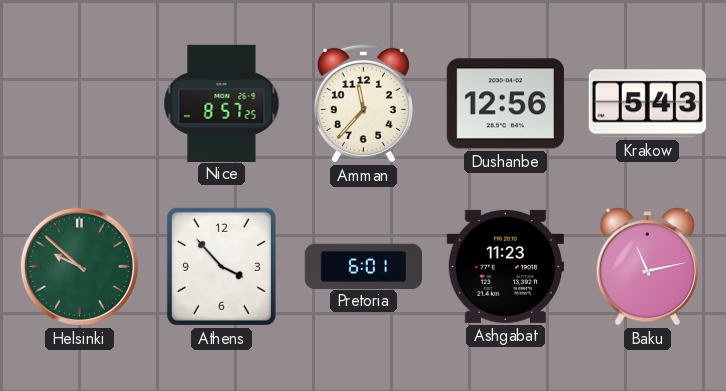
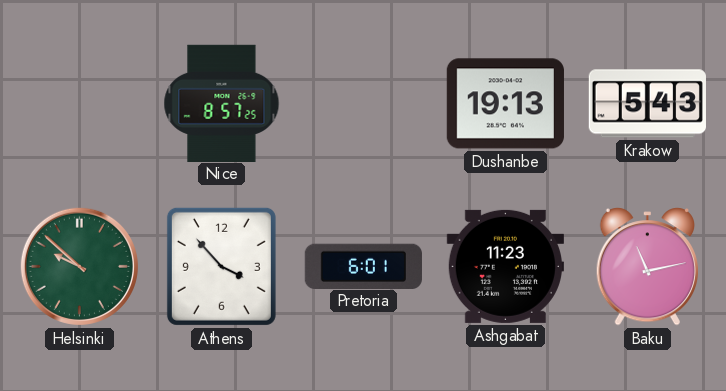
Amman: 11:37 -> none
Dushanbe: 12:56 -> 19:13
